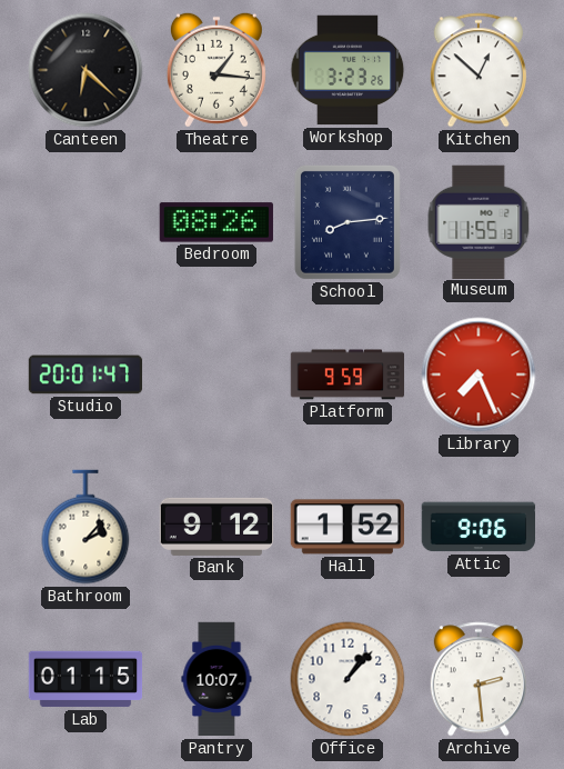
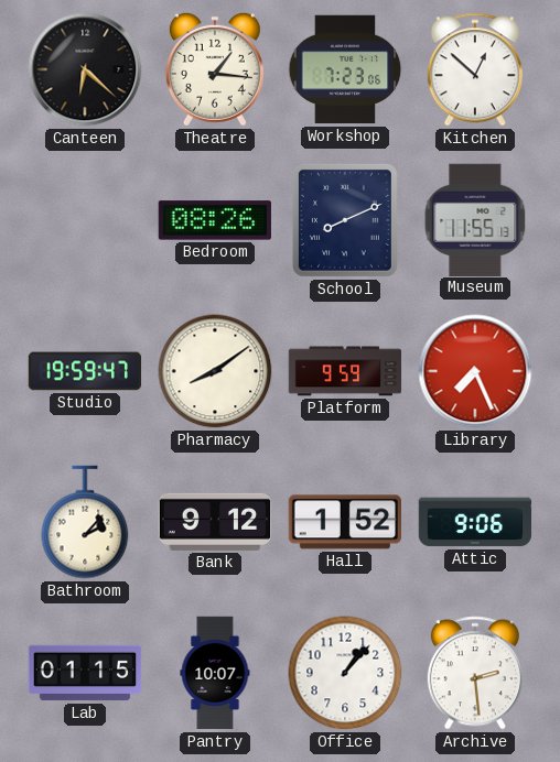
Workshop: 3:23 -> 7:23
School: 8:14 -> 8:11
Studio: 20:01 -> 19:59
Pharmacy: none -> 8:09
